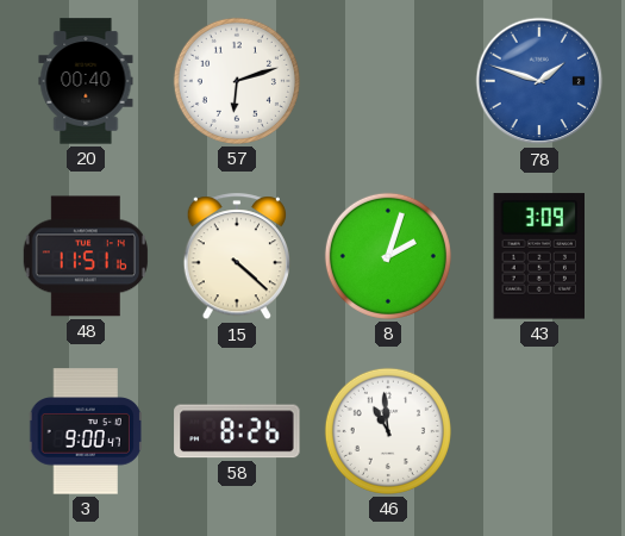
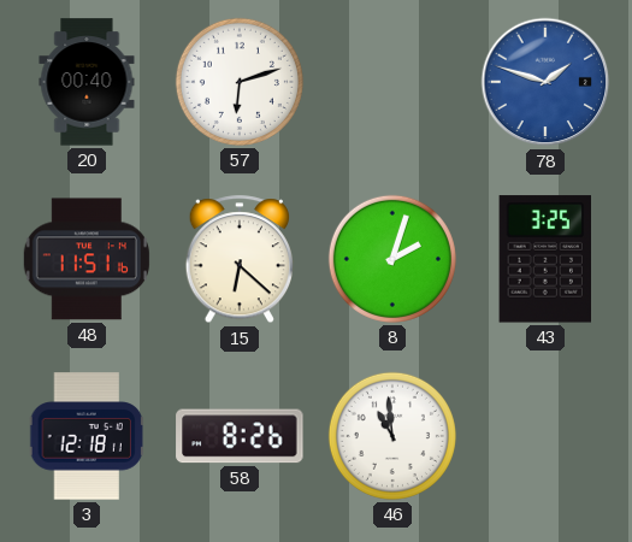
15: 4:22 -> 6:22
43: 3:09 -> 3:25
3: 9:00 -> 12:18
